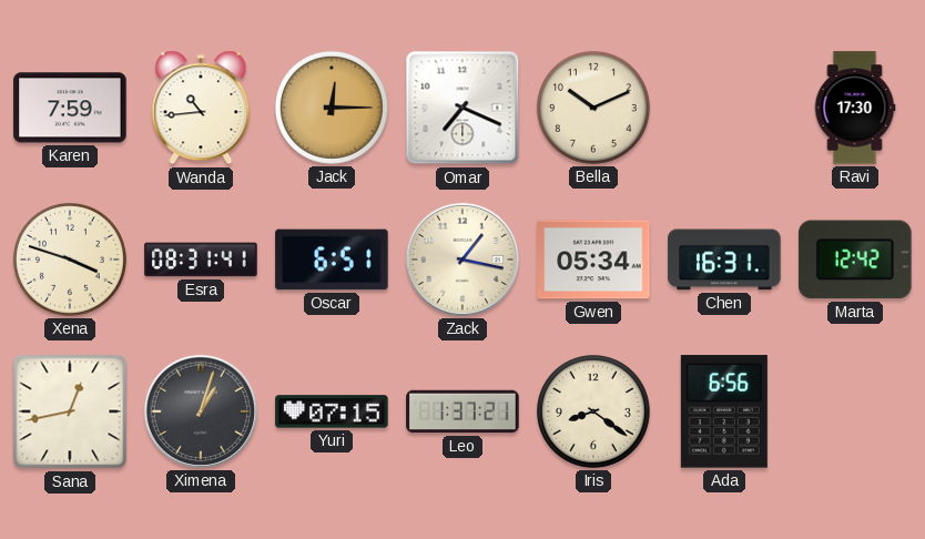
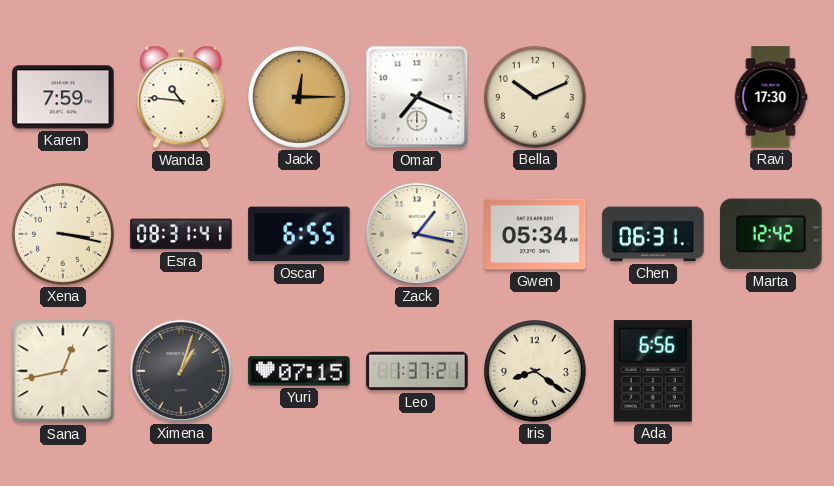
Wanda: 10:44 -> 10:46
Xena: 3:48 -> 3:17
Oscar: 6:51 -> 6:55
Chen: 16:31 -> 06:31
